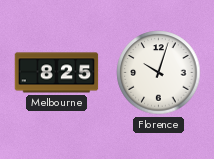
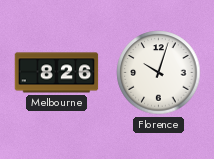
Melbourne: 8:25 -> 8:26
